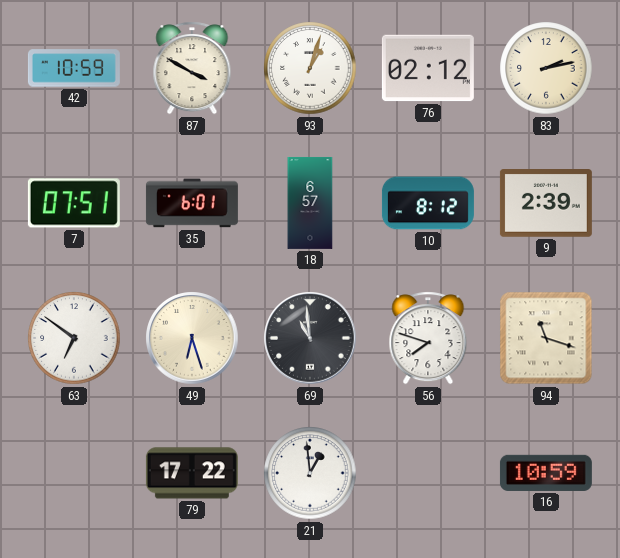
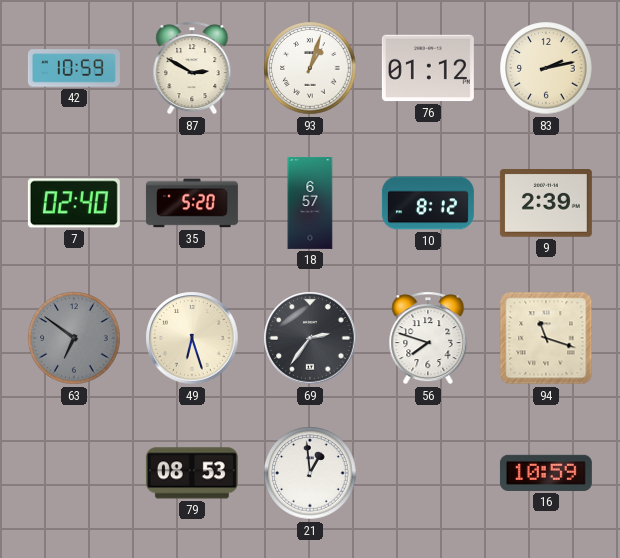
87: 3:50 -> 2:50
76: 02:12 -> 01:12
7: 07:51 -> 02:40
35: 6:01 -> 5:20
63 dial: white -> grey
69: 10:59 -> 2:36
79: 17:22 -> 08:53
